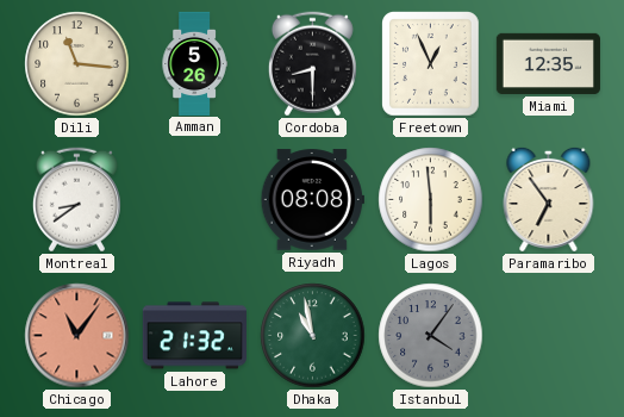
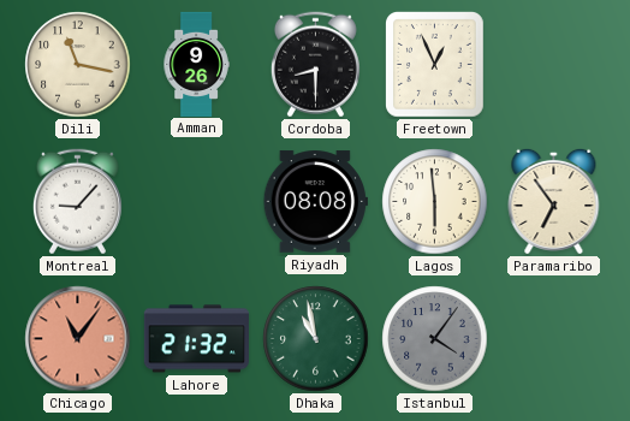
Dili: 11:16 -> 11:17
Amman: 5:26 -> 9:26
Miami: 12:35 -> none
Montreal: 8:39 -> 9:07
